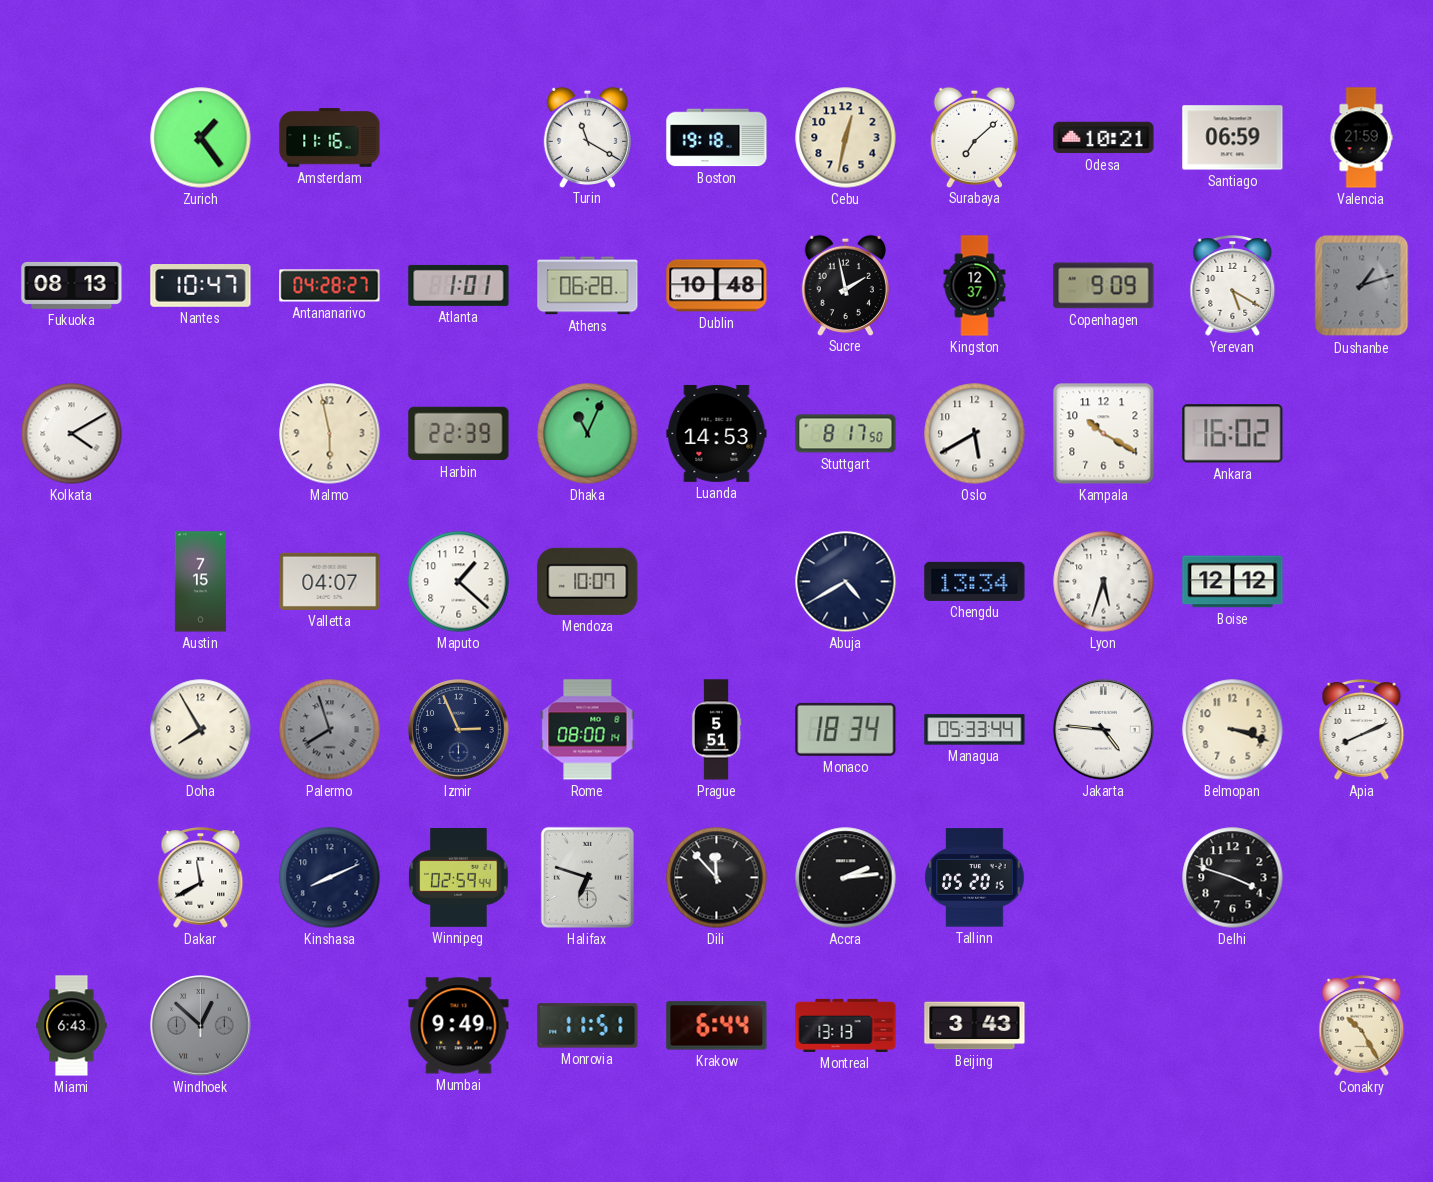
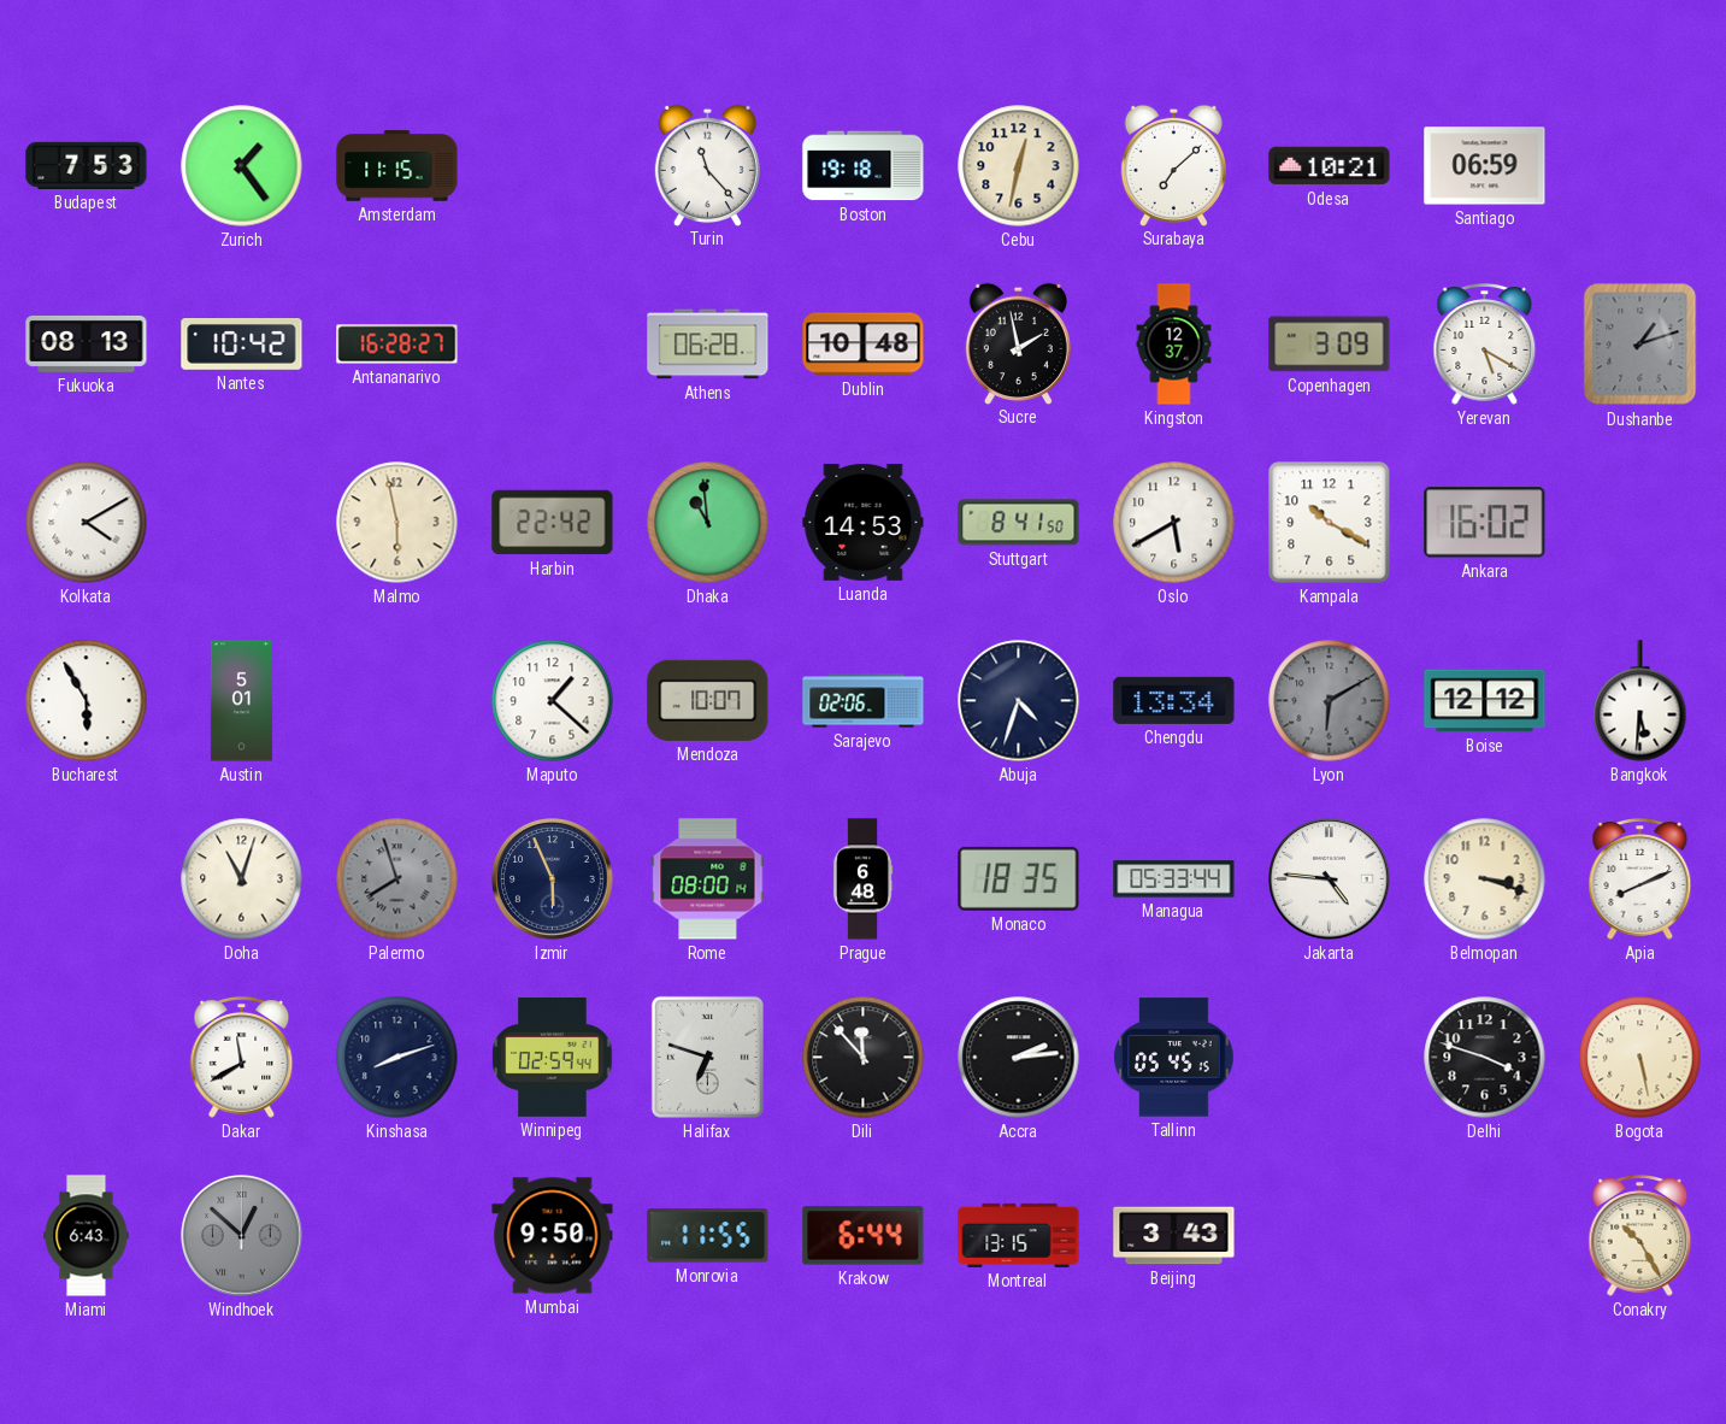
Budapest: none -> 7:53
Amsterdam: 11:16 -> 11:15
Turin: 11:20 -> 11:23
Valencia: 21:59 -> none
Nantes: 10:47 -> 10:42
Antananarivo: 04:28 -> 16:28
Atlanta: 1:01 -> none
Copenhagen: 9:09 -> 3:09
Harbin: 22:39 -> 22:42
Dhaka: 11:04 -> 10:59
Stuttgart: 8:17 -> 8:41
Bucharest: none -> 5:55
Austin: 7:15 -> 5:01
Valletta: 04:07 -> none
Sarajevo: none -> 02:06
Abuja: 4:40 -> 4:33
Lyon: 5:33 -> 6:10
Lyon dial: white -> grey
Bangkok: none -> 5:31
Doha: 7:55 -> 11:03
Izmir: 2:56 -> 5:56
Prague: 5:51 -> 6:48
Monaco: 18:34 -> 18:35
Kinshasa: 8:11 -> 8:12
Tallinn: 05:20 -> 05:45
Bogota: none -> 5:28
Mumbai: 9:49 -> 9:50
Monrovia: 11:51 -> 11:55
Montreal: 13:13 -> 13:15
